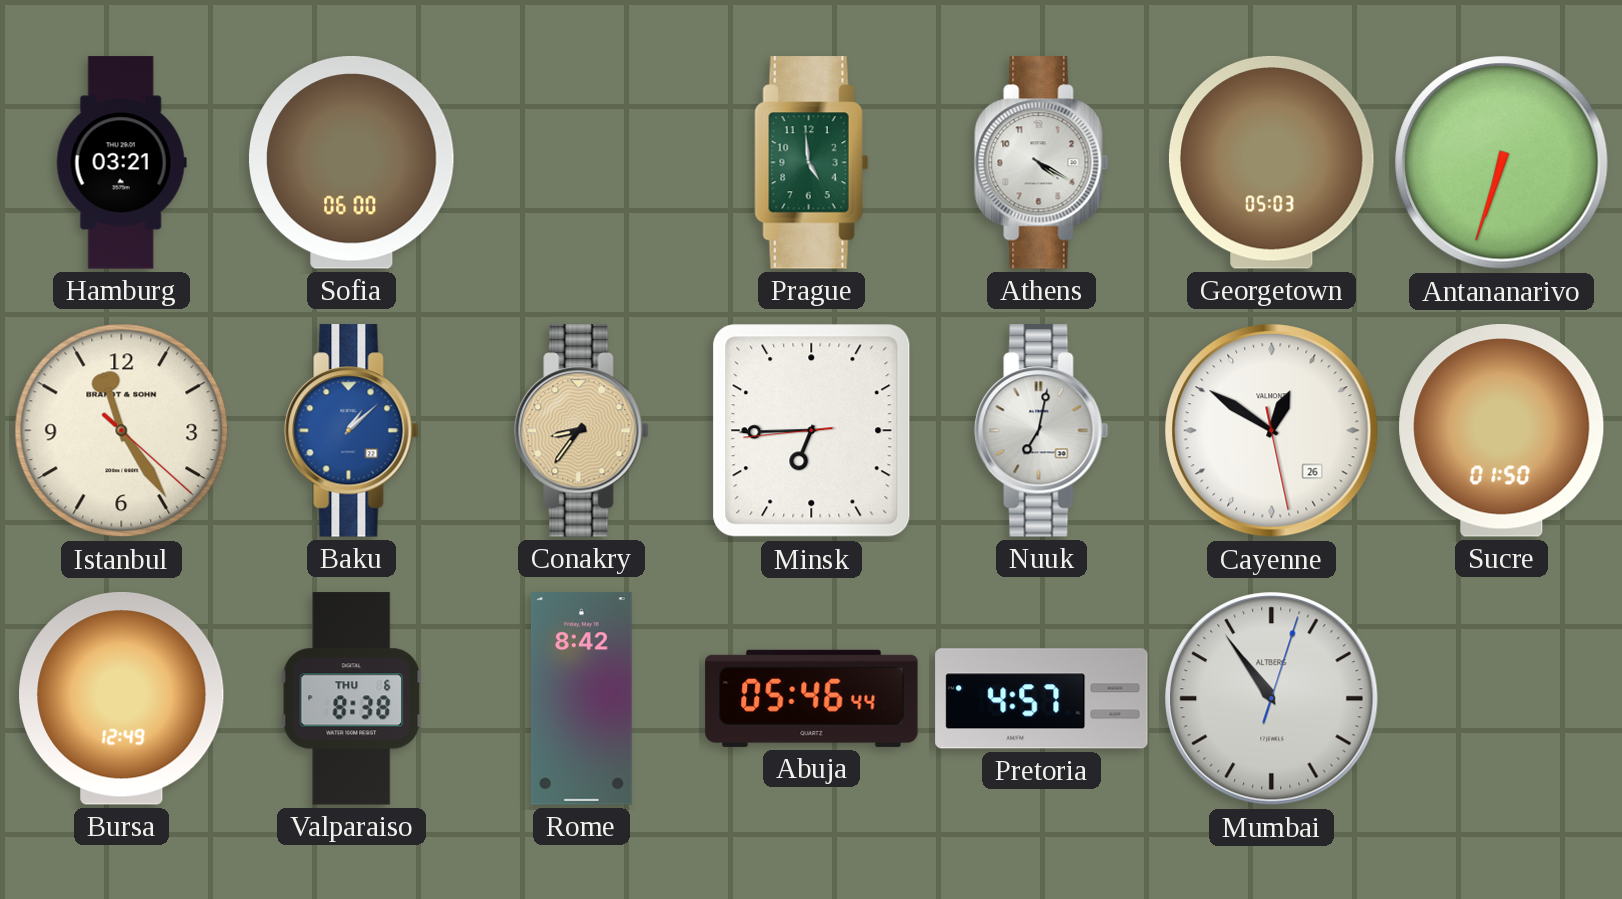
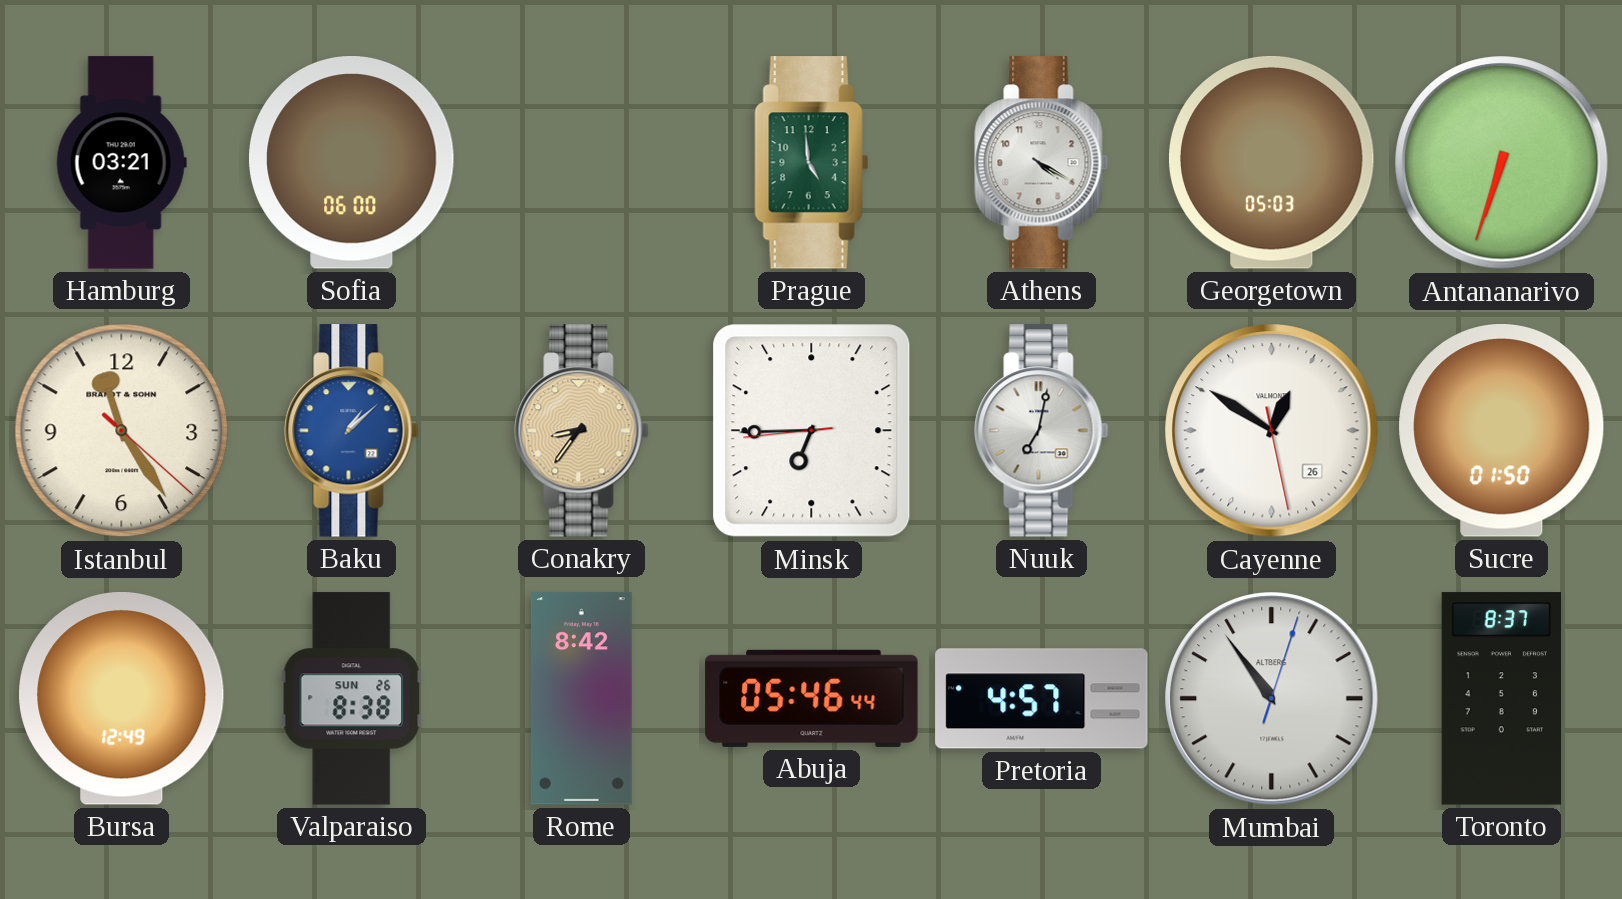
Valparaiso date: THU 6 -> SUN 26
Toronto: none -> 8:37
